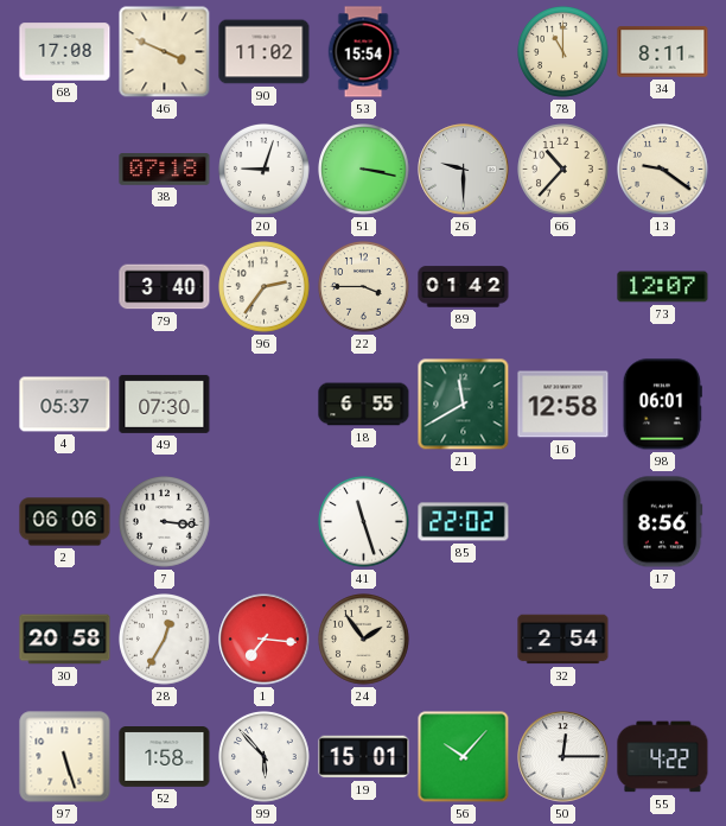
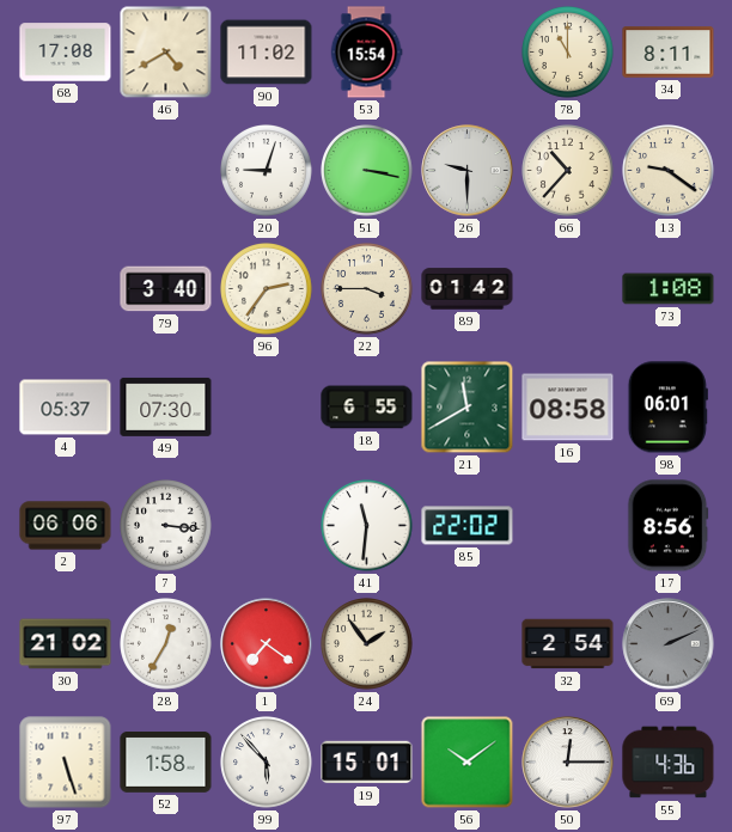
46: 3:49 -> 4:40
38: 07:18 -> none
73: 12:07 -> 1:08
16: 12:58 -> 08:58
41: 11:27 -> 11:31
30: 20:58 -> 21:02
1: 7:16 -> 7:21
69: none -> 2:11
56: 10:07 -> 10:09
55: 4:22 -> 4:36
